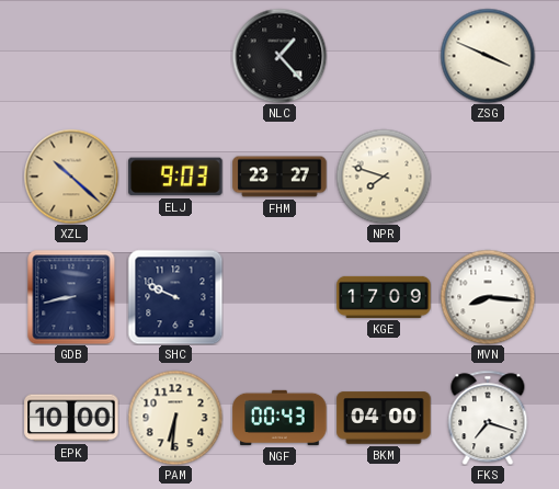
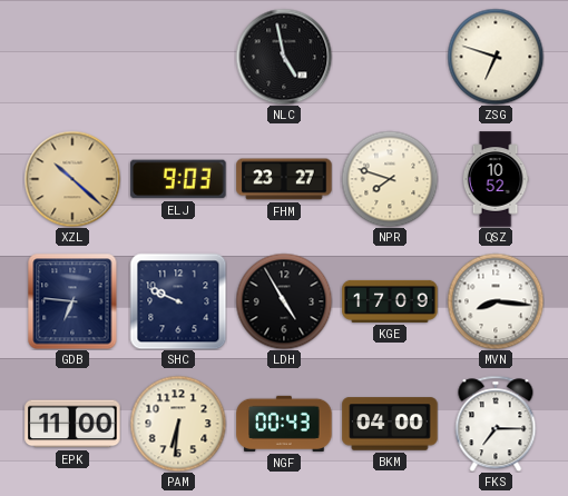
NLC: 1:23 -> 4:58
ZSG: 3:49 -> 6:48
QSZ: none -> 10:52
GDB: 8:43 -> 6:46
LDH: none -> 4:55
EPK: 10:00 -> 11:00
FKS: 7:18 -> 7:15
